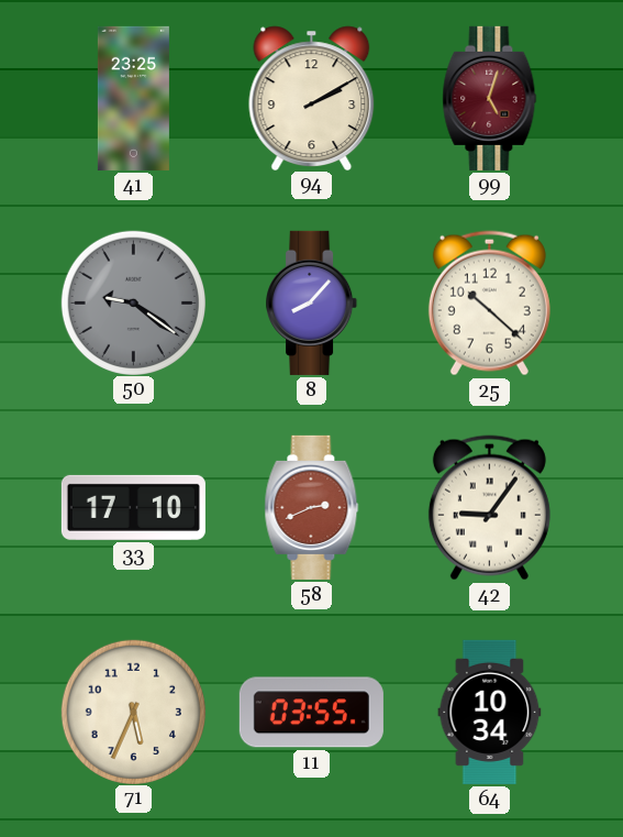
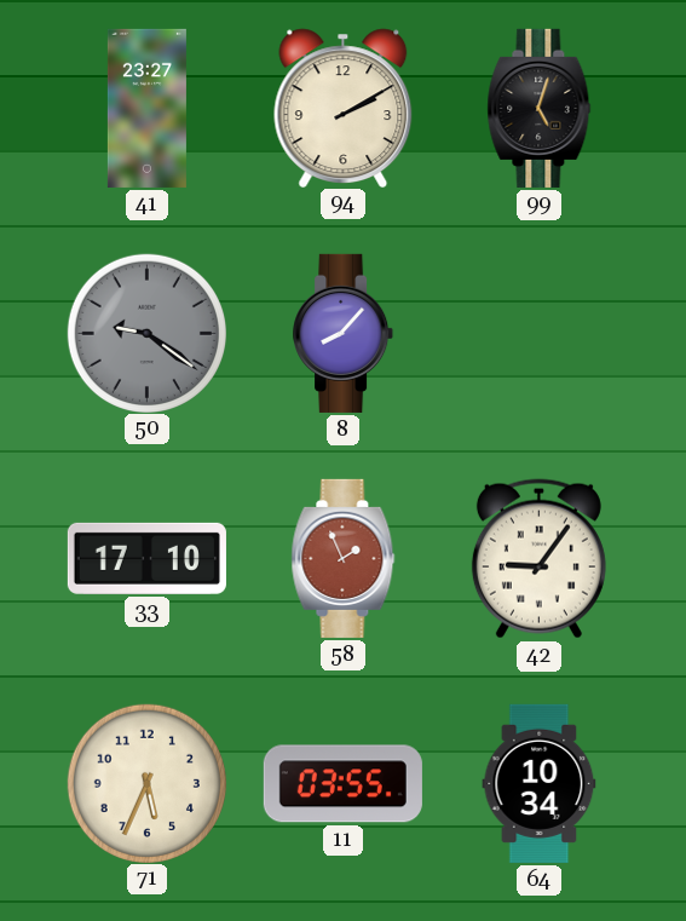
41: 23:25 -> 23:27
99 dial: burgundy -> black
25: 10:22 -> none
58: 2:41 -> 1:56
